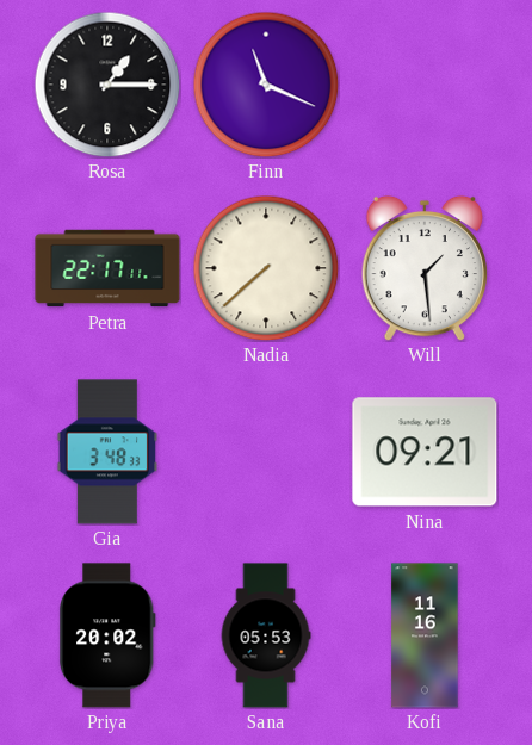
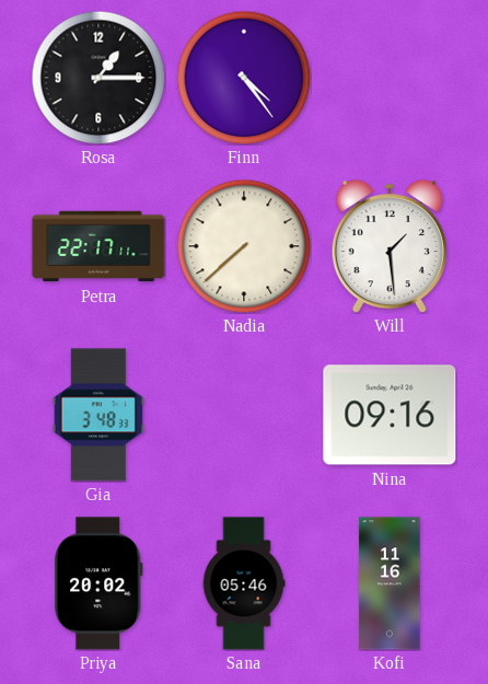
Finn: 11:19 -> 4:24
Nina: 09:21 -> 09:16
Sana: 05:53 -> 05:46
